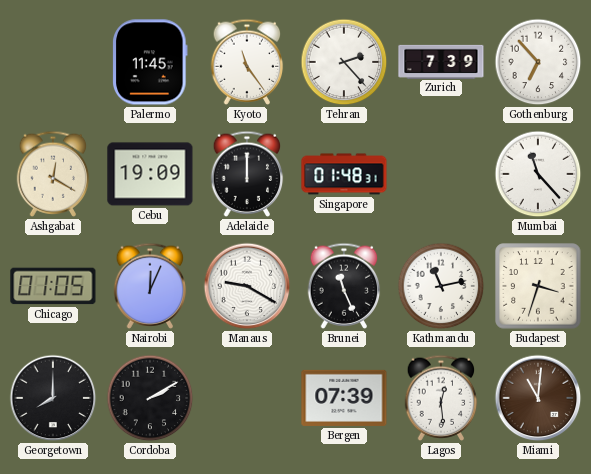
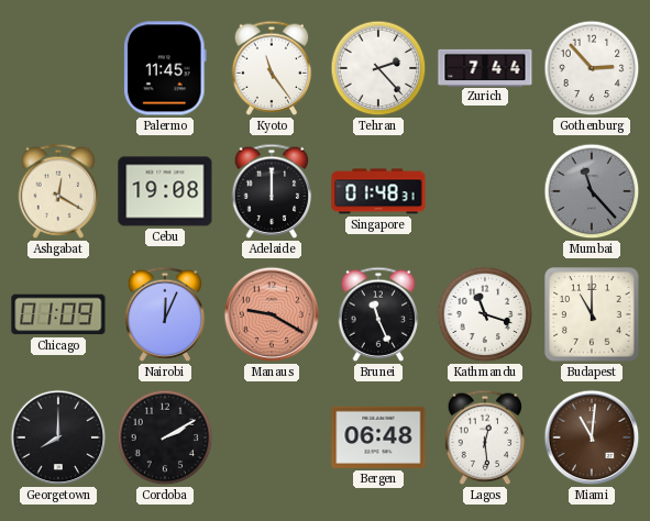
Zurich: 7:39 -> 7:44
Gothenburg: 6:53 -> 2:53
Cebu: 19:09 -> 19:08
Mumbai dial: white -> grey
Chicago: 01:05 -> 01:09
Manaus dial: white -> salmon
Kathmandu: 11:13 -> 11:18
Budapest: 3:33 -> 11:00
Bergen: 07:39 -> 06:48
